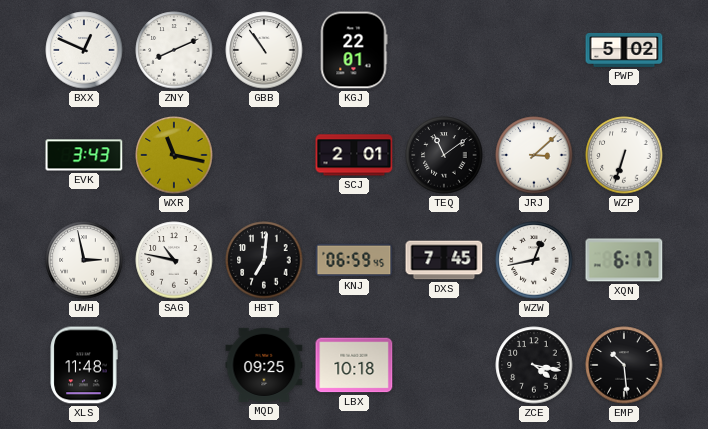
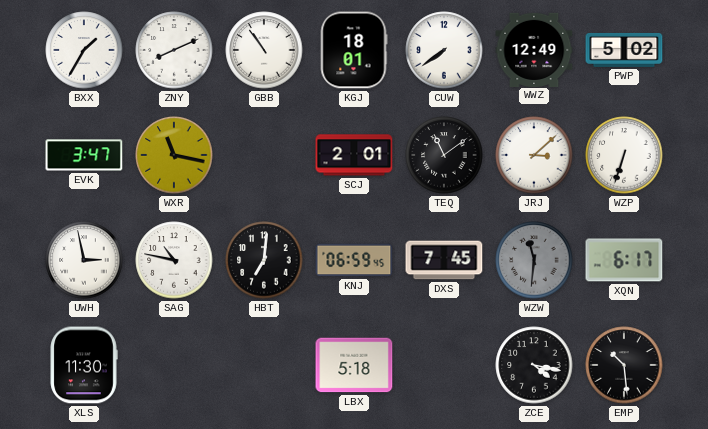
BXX: 12:49 -> 1:35
KGJ: 22:01 -> 18:01
CUW: none -> 7:39
WWZ: none -> 12:49
EVK: 3:43 -> 3:47
WZW: 12:43 -> 11:31
WZW dial: white -> grey
XLS: 11:48 -> 11:30
MQD: 09:25 -> none
LBX: 10:18 -> 5:18
